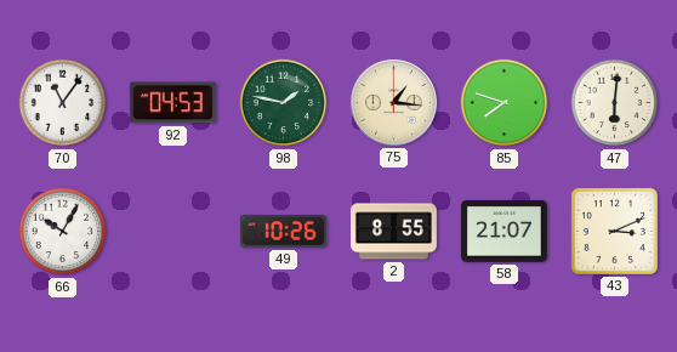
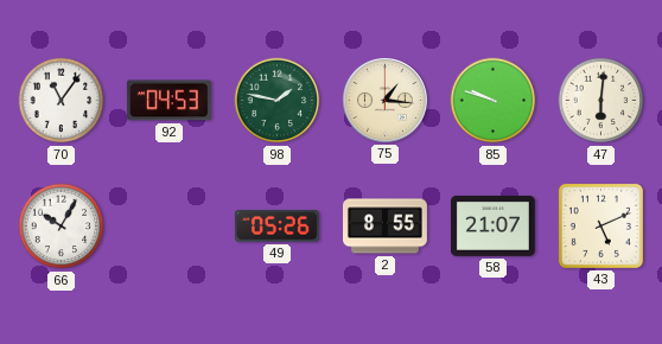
85: 7:48 -> 9:48
49: 10:26 -> 05:26
43: 3:11 -> 5:11
